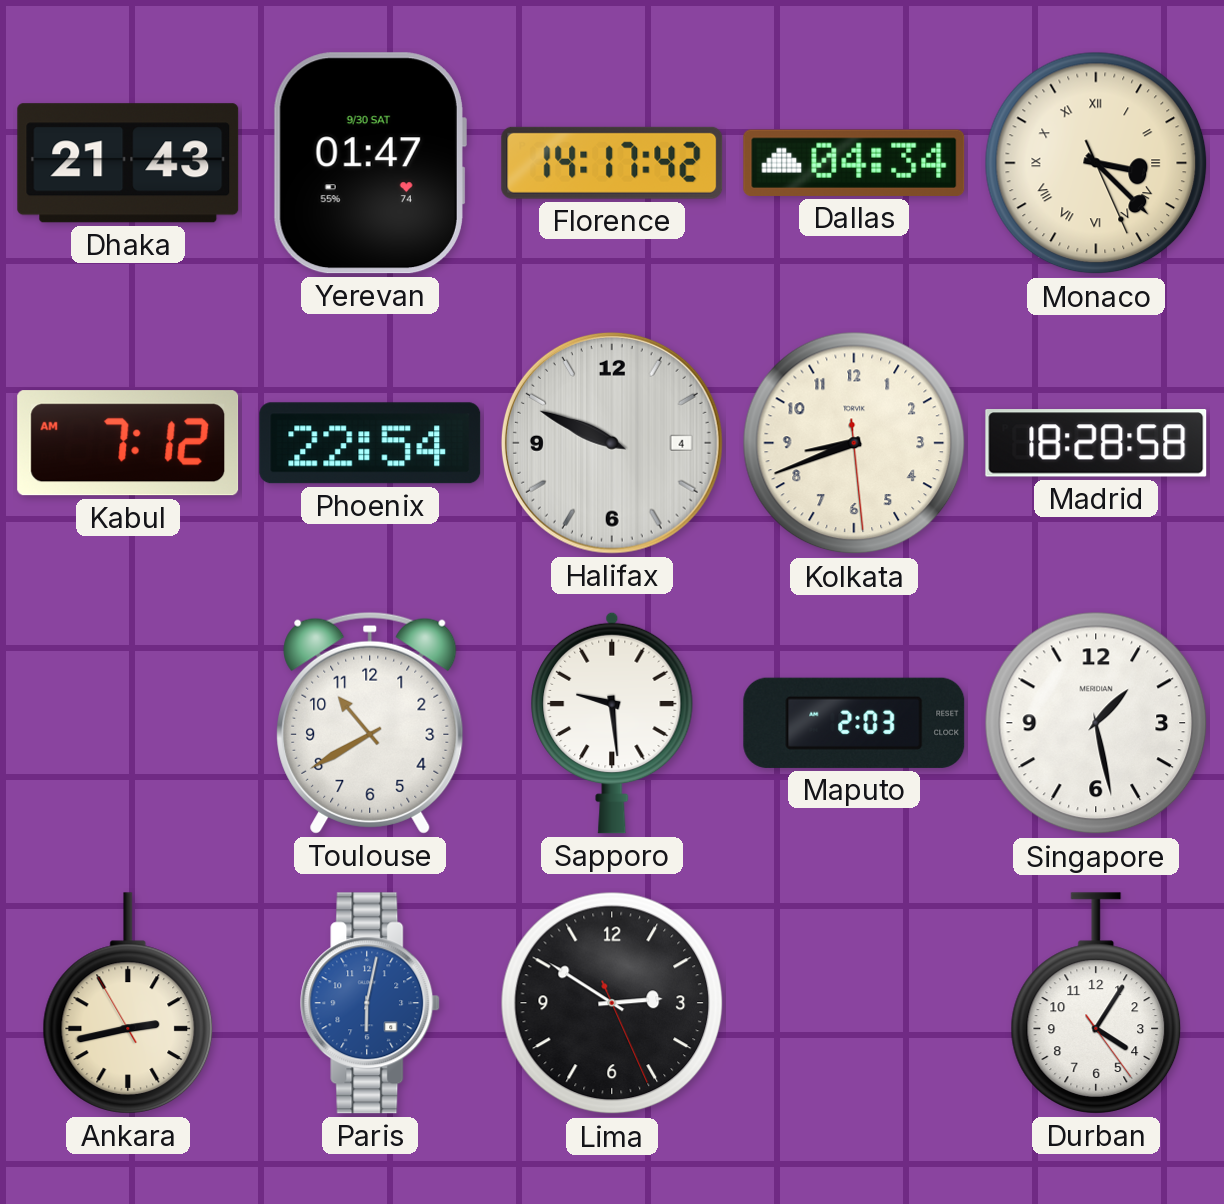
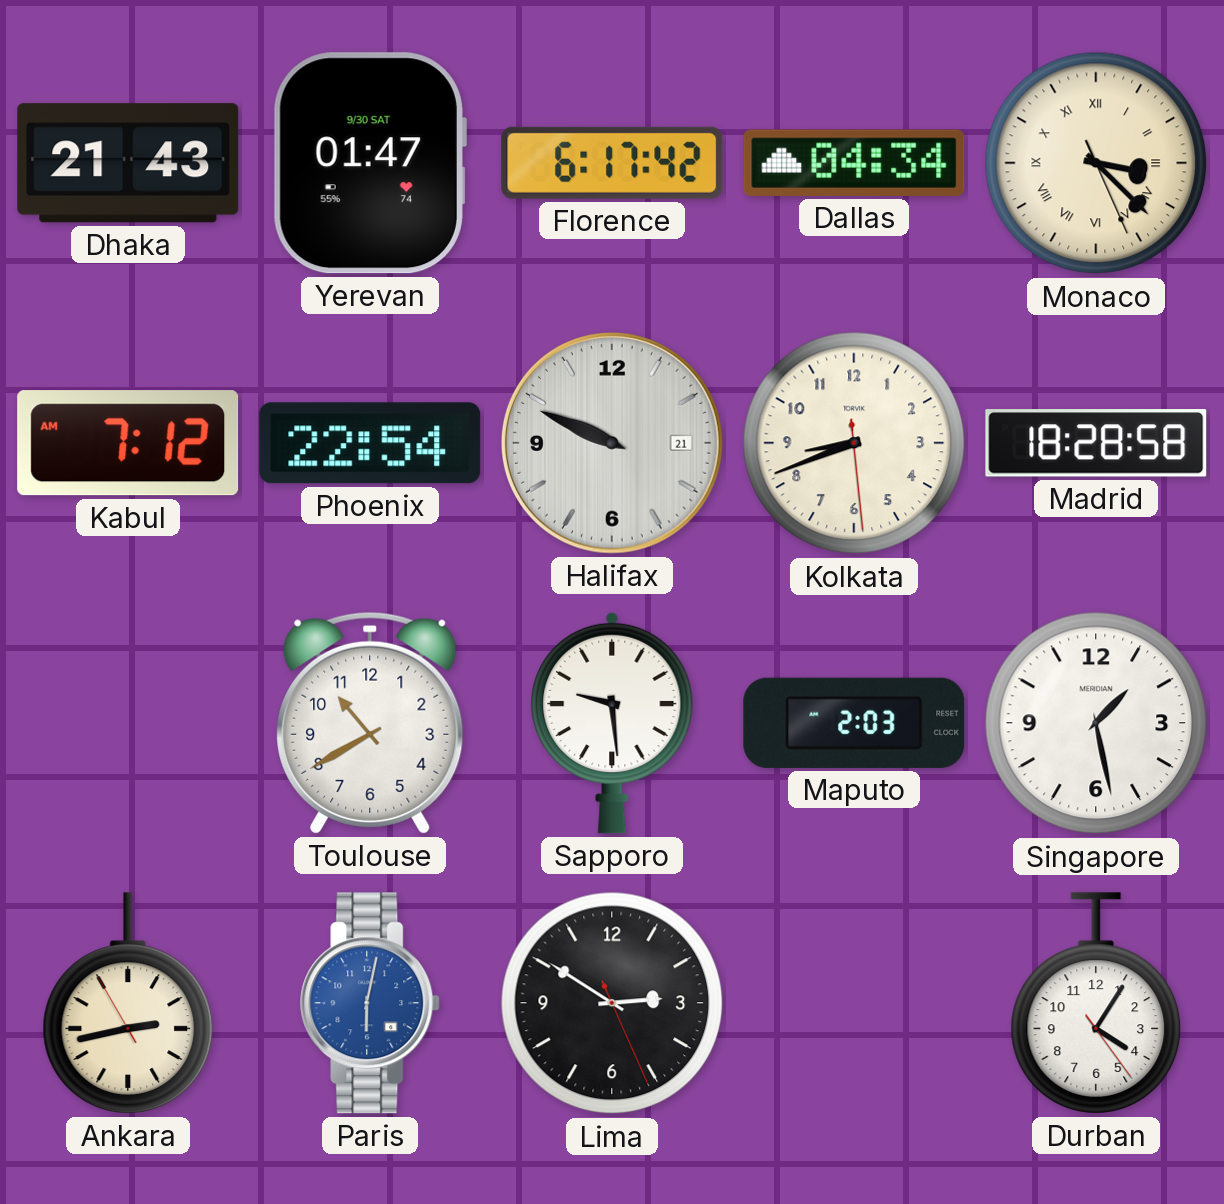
Florence: 14:17 -> 6:17
Halifax date: 4 -> 21
